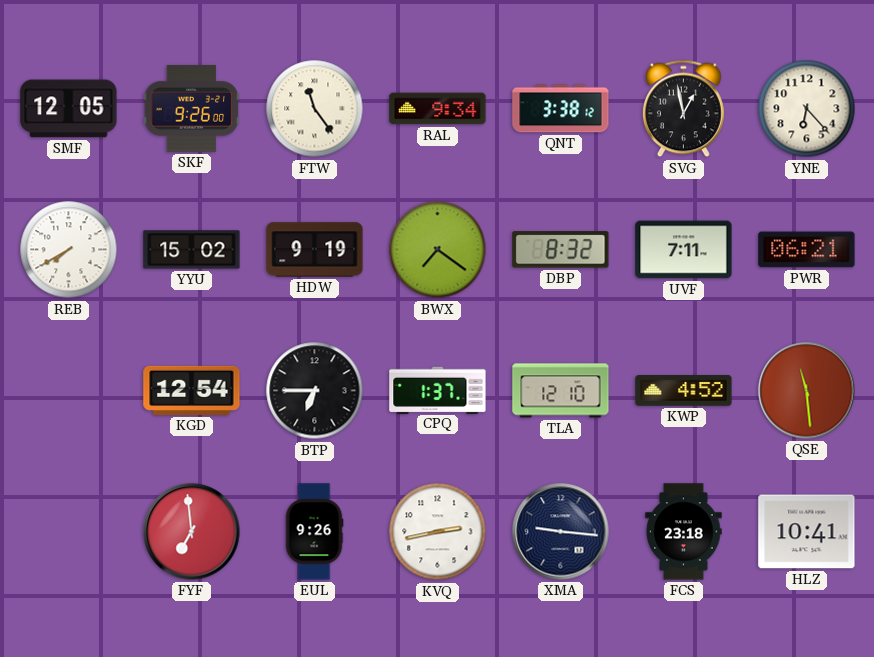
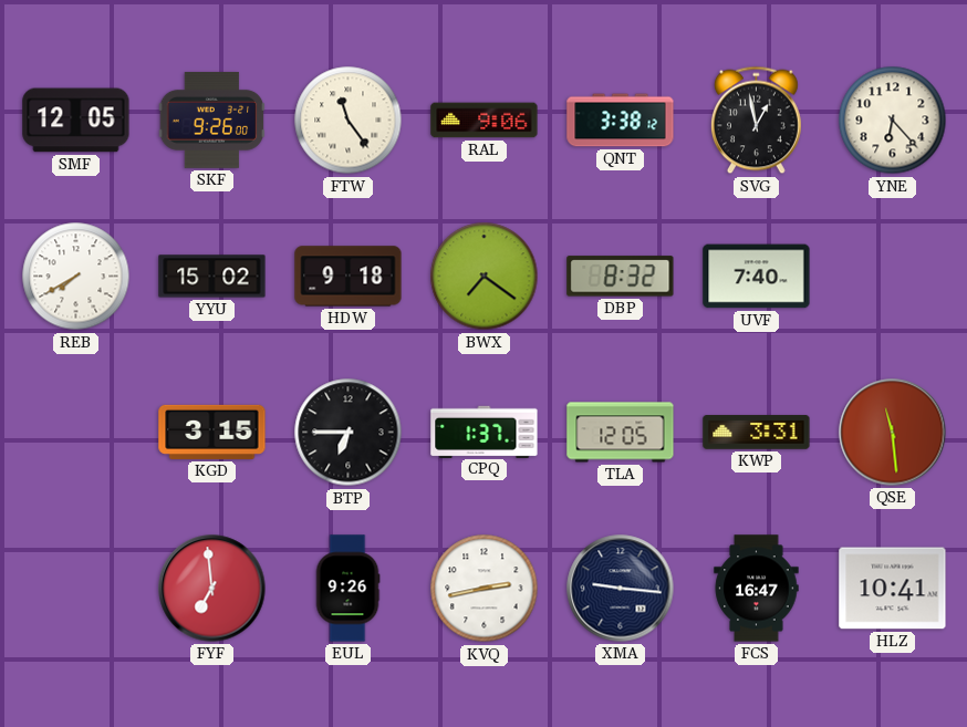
RAL: 9:34 -> 9:06
HDW: 9:19 -> 9:18
UVF: 7:11 -> 7:40
PWR: 06:21 -> none
KGD: 12:54 -> 3:15
TLA: 12:10 -> 12:05
KWP: 4:52 -> 3:31
FCS: 23:18 -> 16:47
